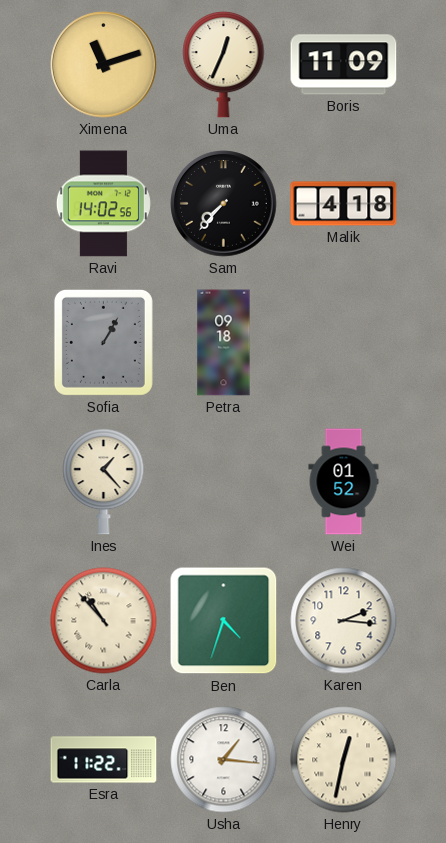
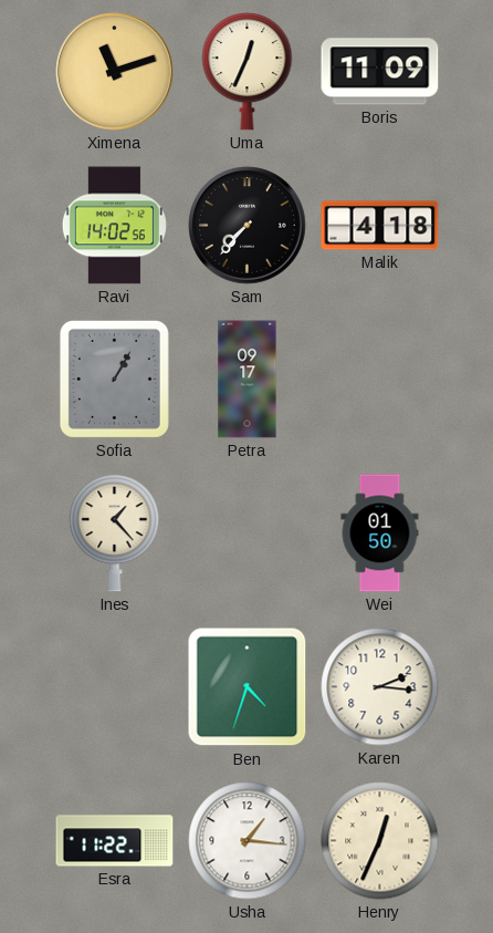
Petra: 09:18 -> 09:17
Wei: 01:52 -> 01:50
Carla: 10:53 -> none
Henry: 12:32 -> 12:34
